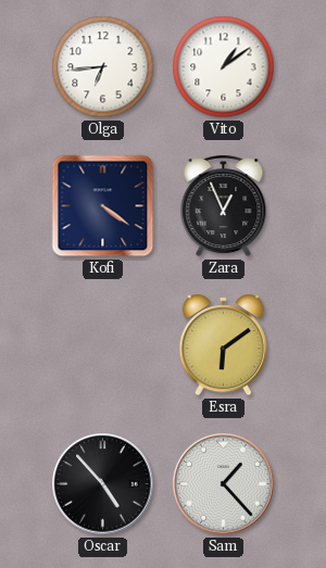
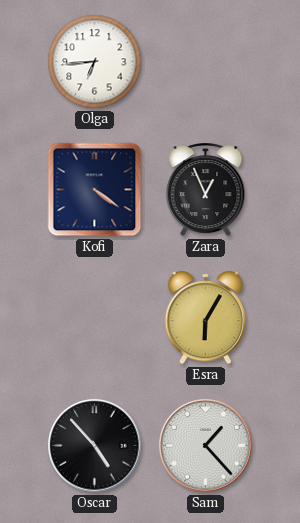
Vito: 1:09 -> none
Esra: 6:09 -> 6:05
